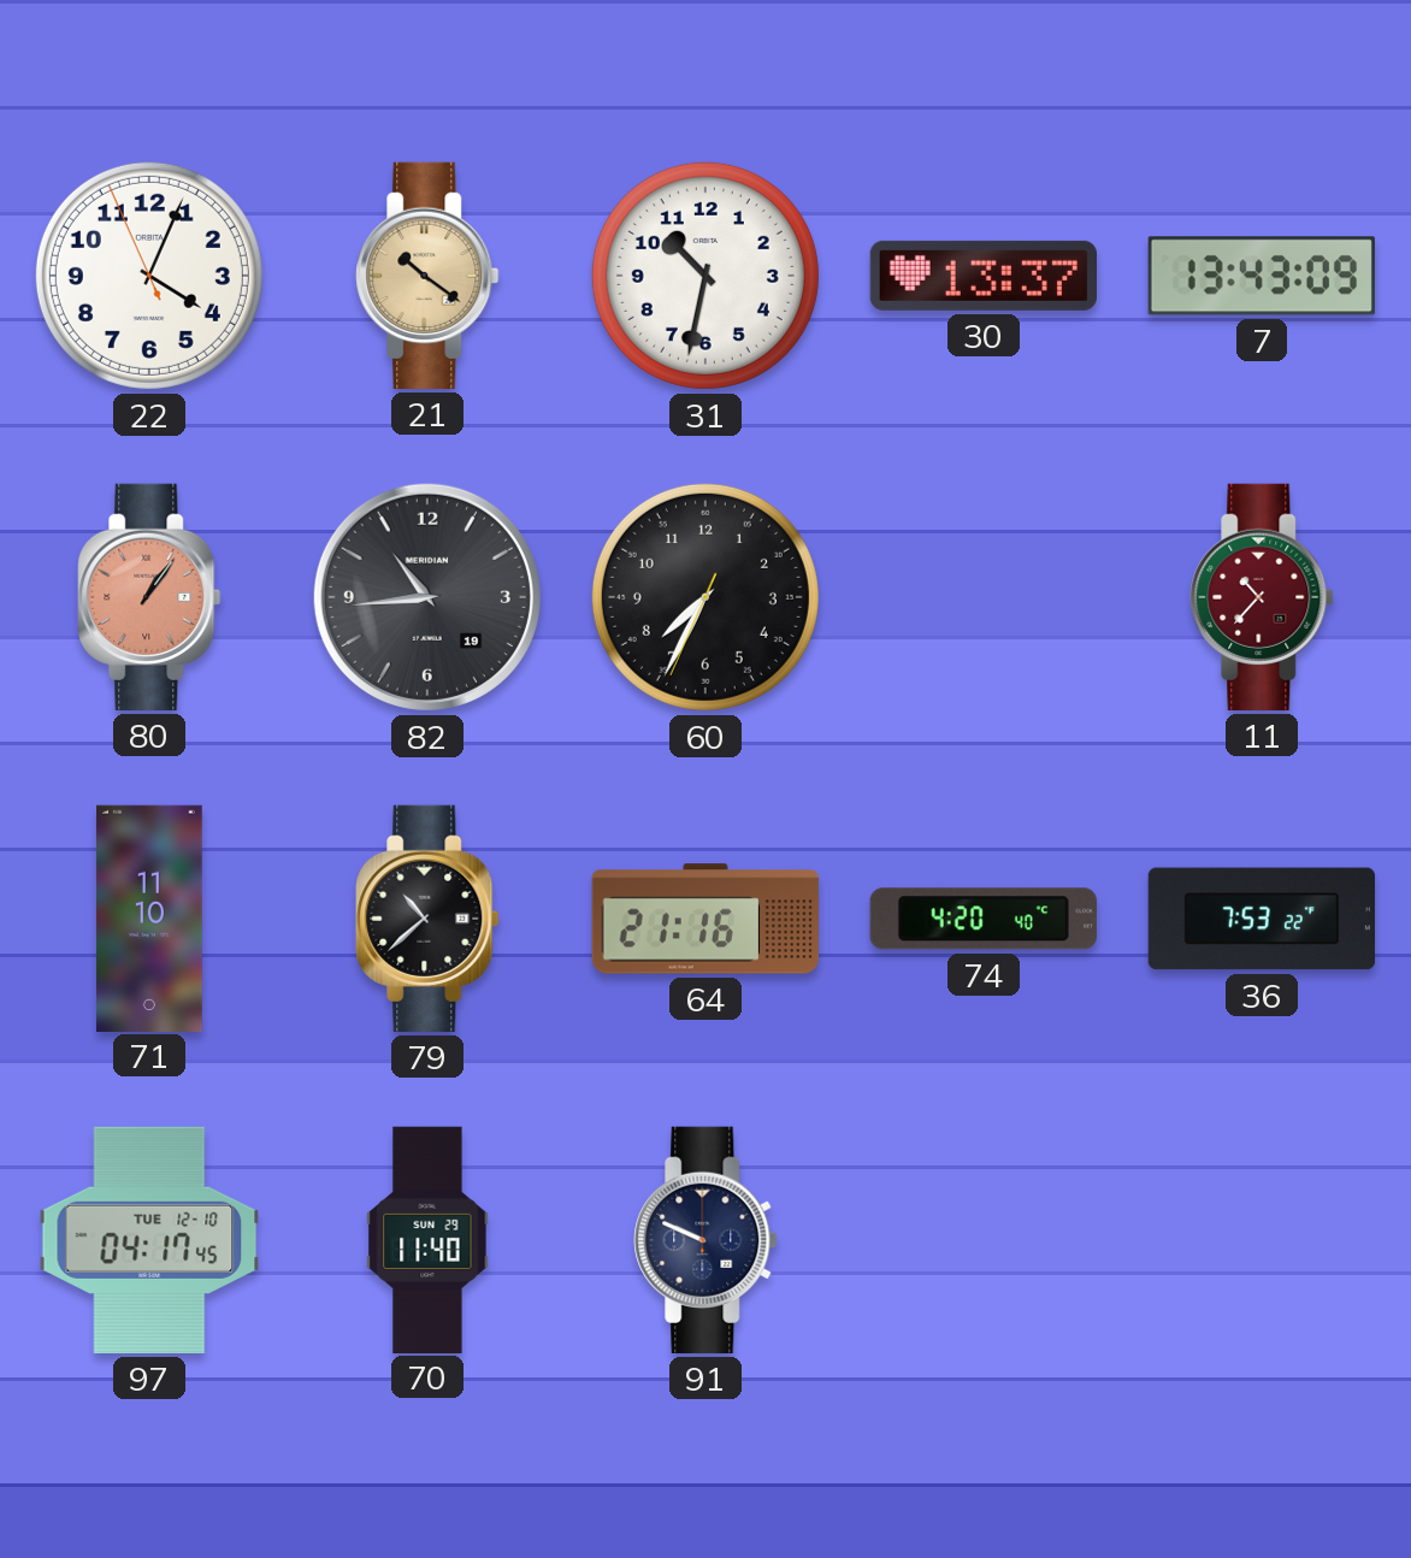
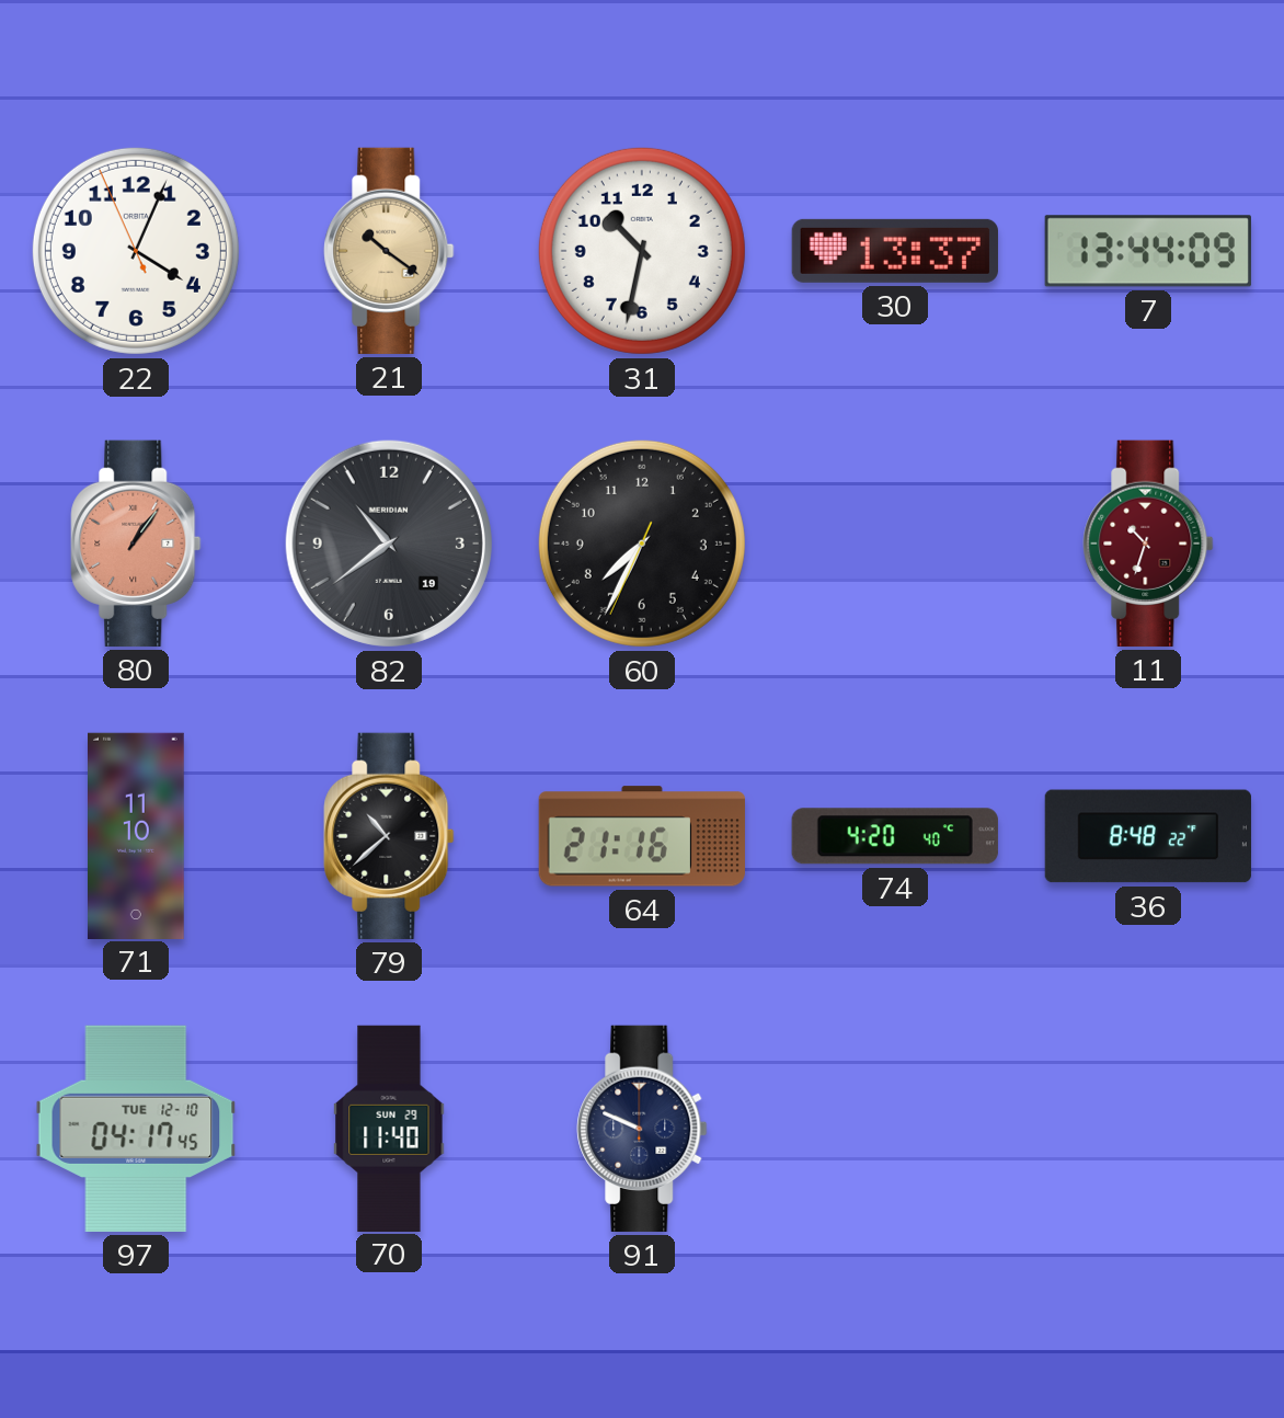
7: 13:43 -> 13:44
82: 10:44 -> 10:39
11: 10:37 -> 10:33
36: 7:53 -> 8:48
